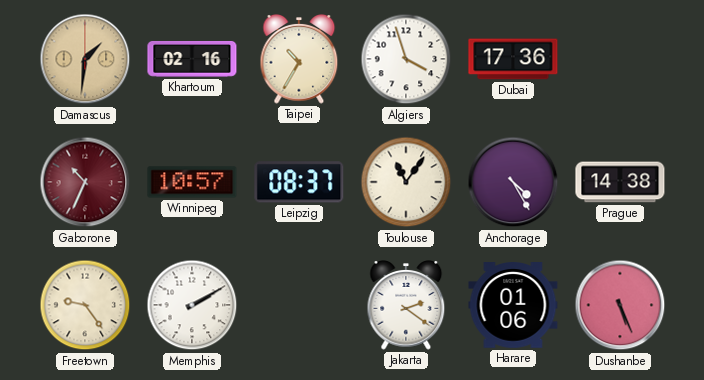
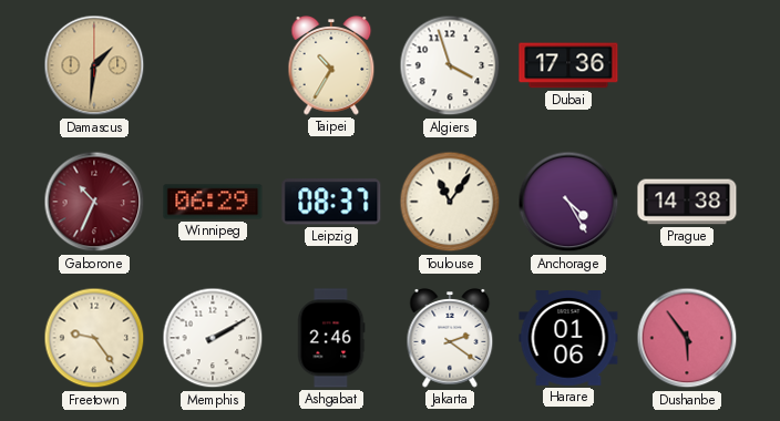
Khartoum: 02:16 -> none
Winnipeg: 10:57 -> 06:29
Ashgabat: none -> 2:46
Dushanbe: 5:26 -> 5:54
